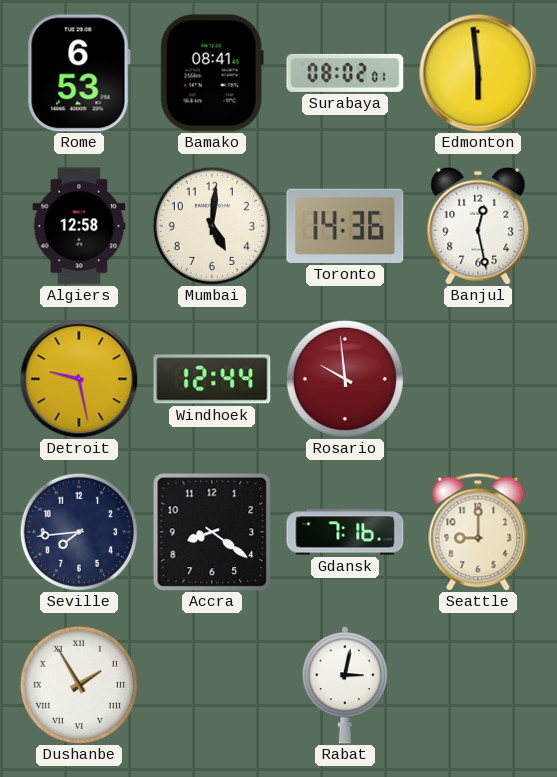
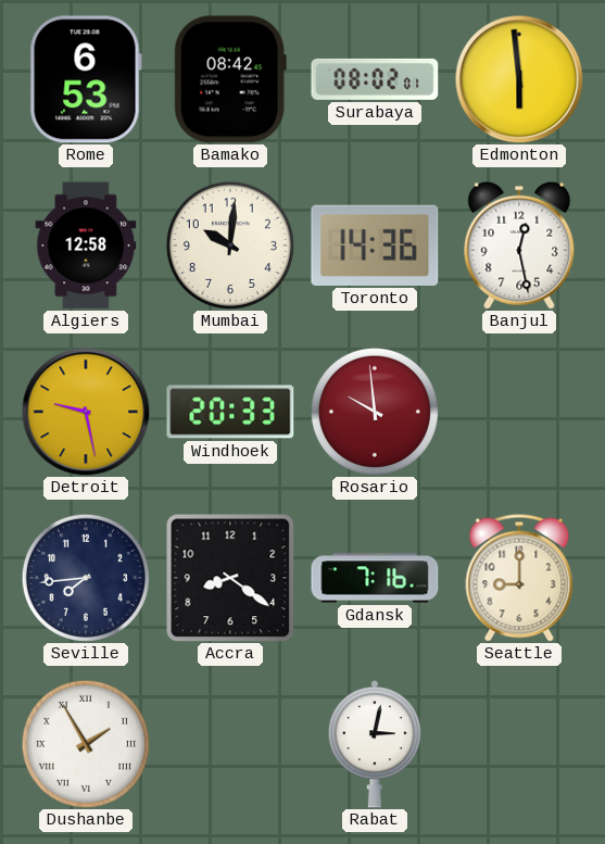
Bamako: 08:41 -> 08:42
Mumbai: 5:01 -> 10:01
Windhoek: 12:44 -> 20:33
